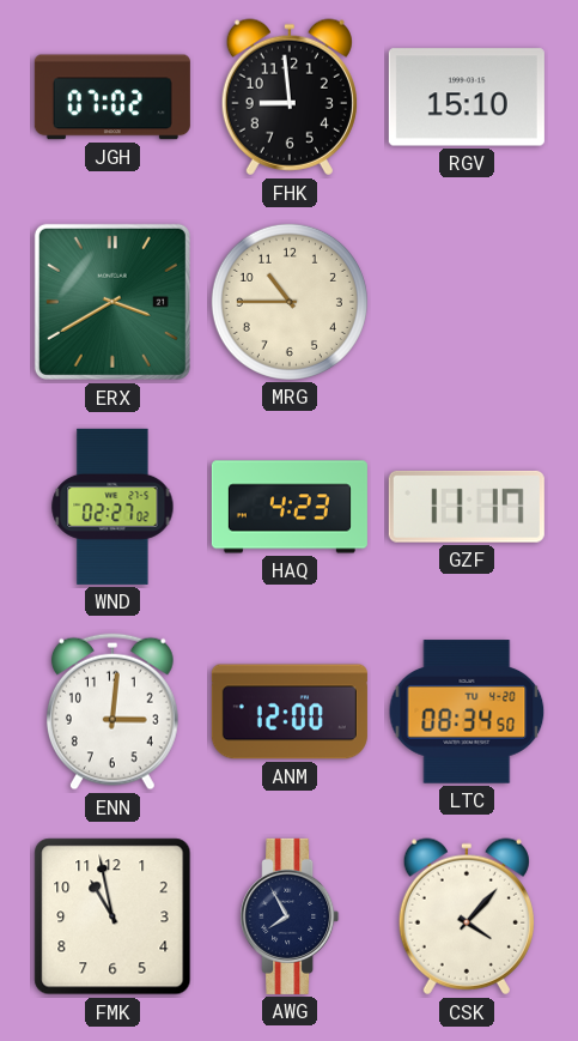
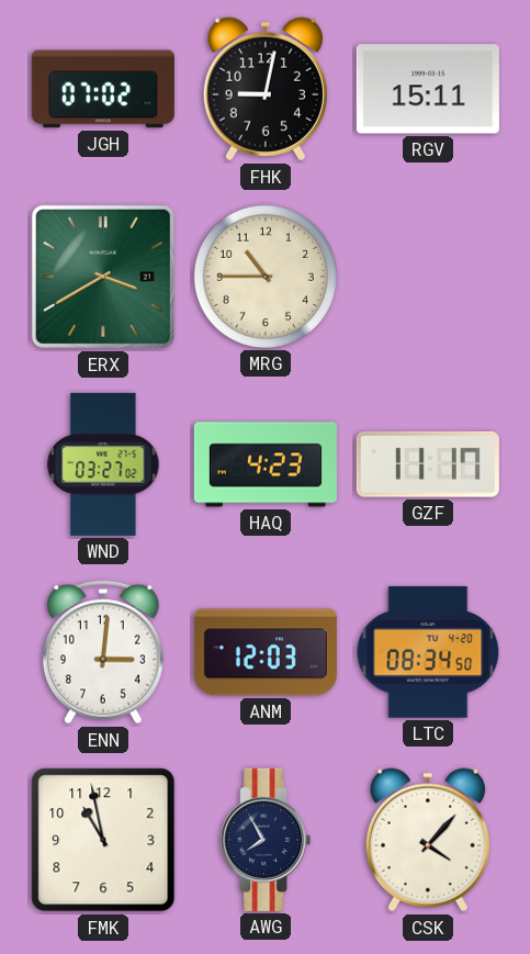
FHK: 8:59 -> 9:02
RGV: 15:10 -> 15:11
WND: 02:27 -> 03:27
ANM: 12:00 -> 12:03
